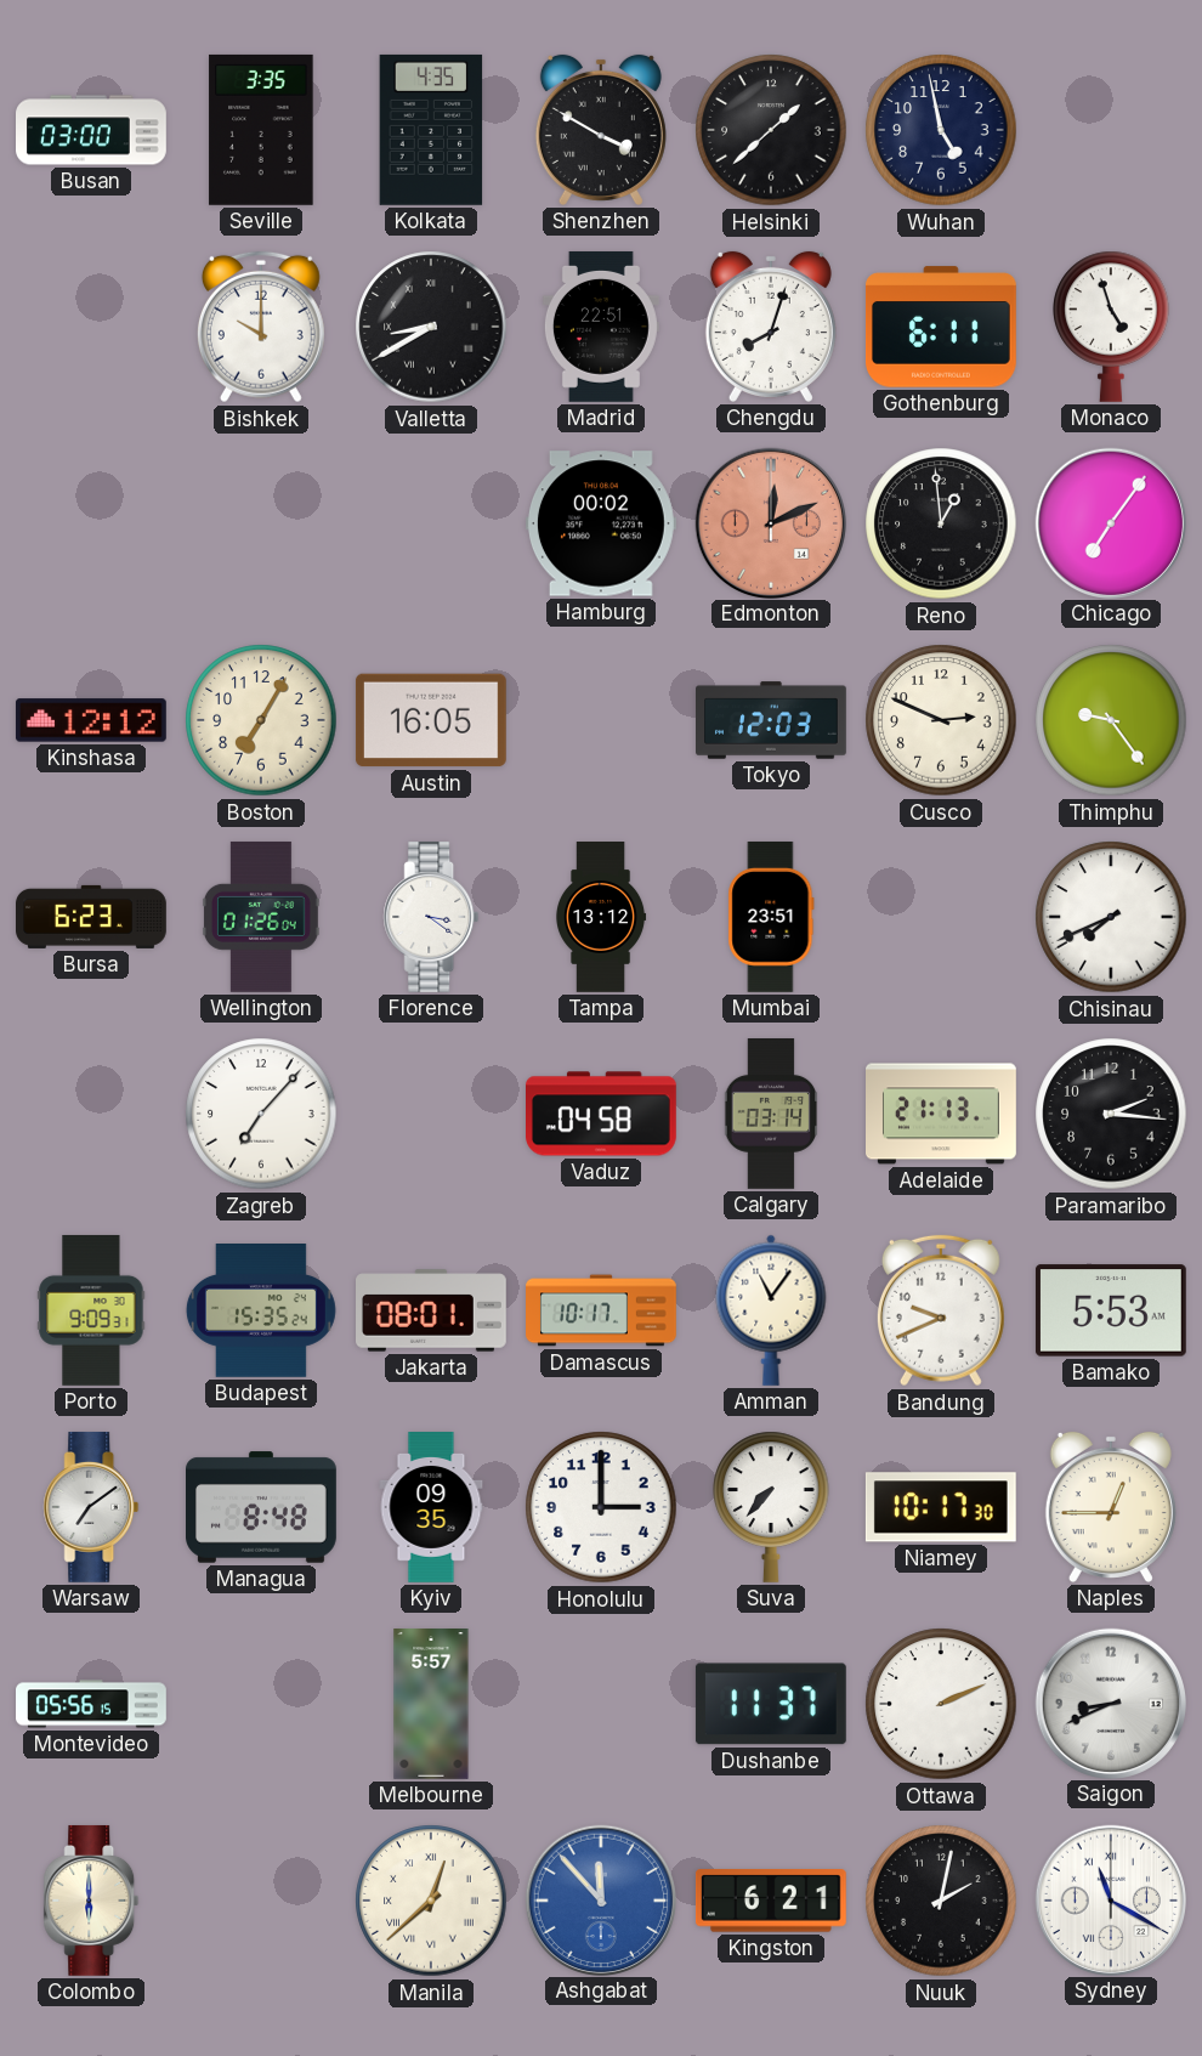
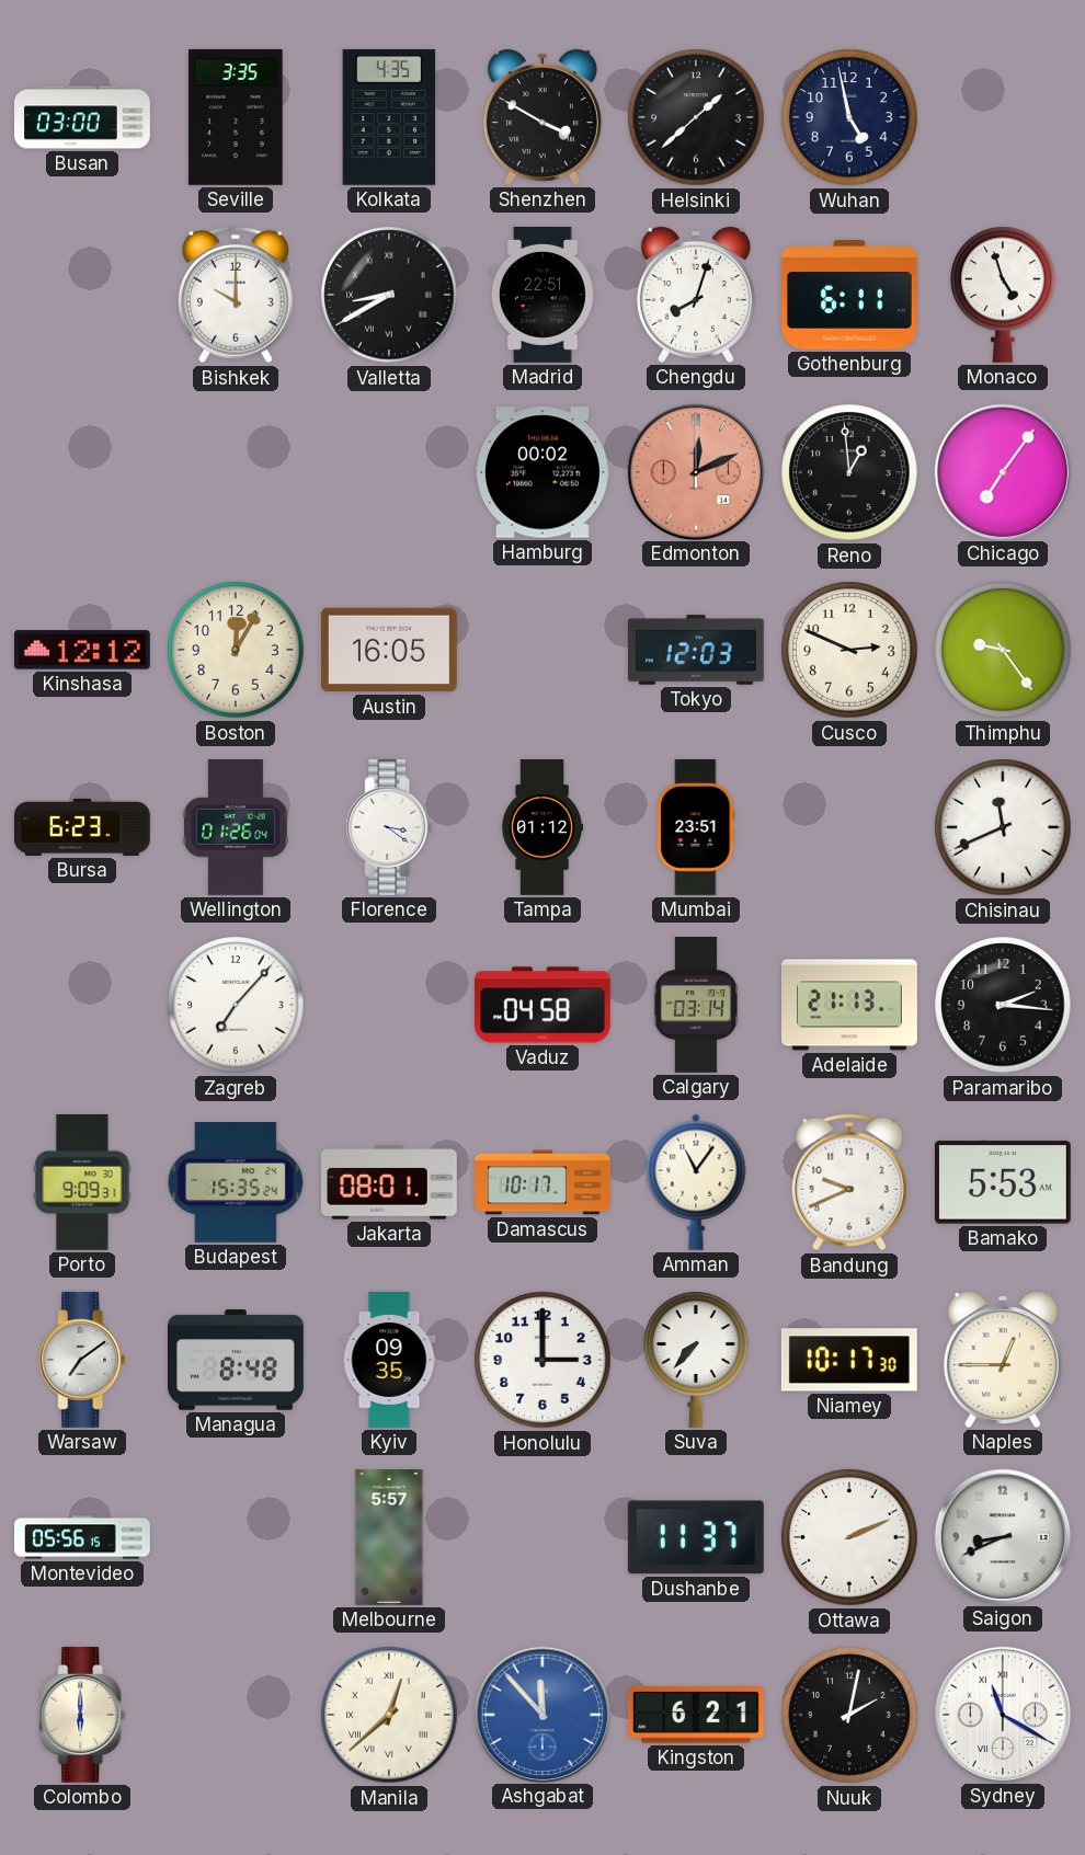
Boston: 7:05 -> 12:05
Tampa: 13:12 -> 01:12
Chisinau: 7:41 -> 11:41
